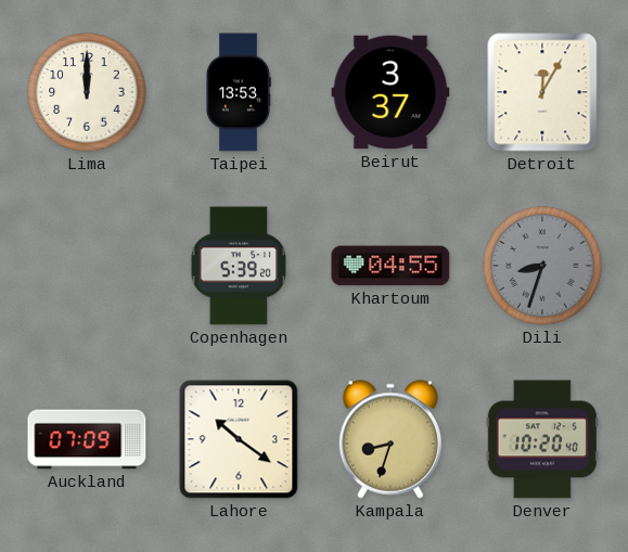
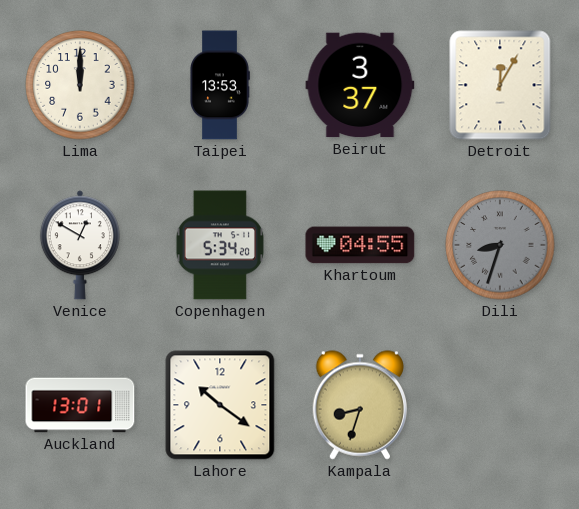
Venice: none -> 12:50
Copenhagen: 5:39 -> 5:34
Auckland: 07:09 -> 13:01
Denver: 10:20 -> none
